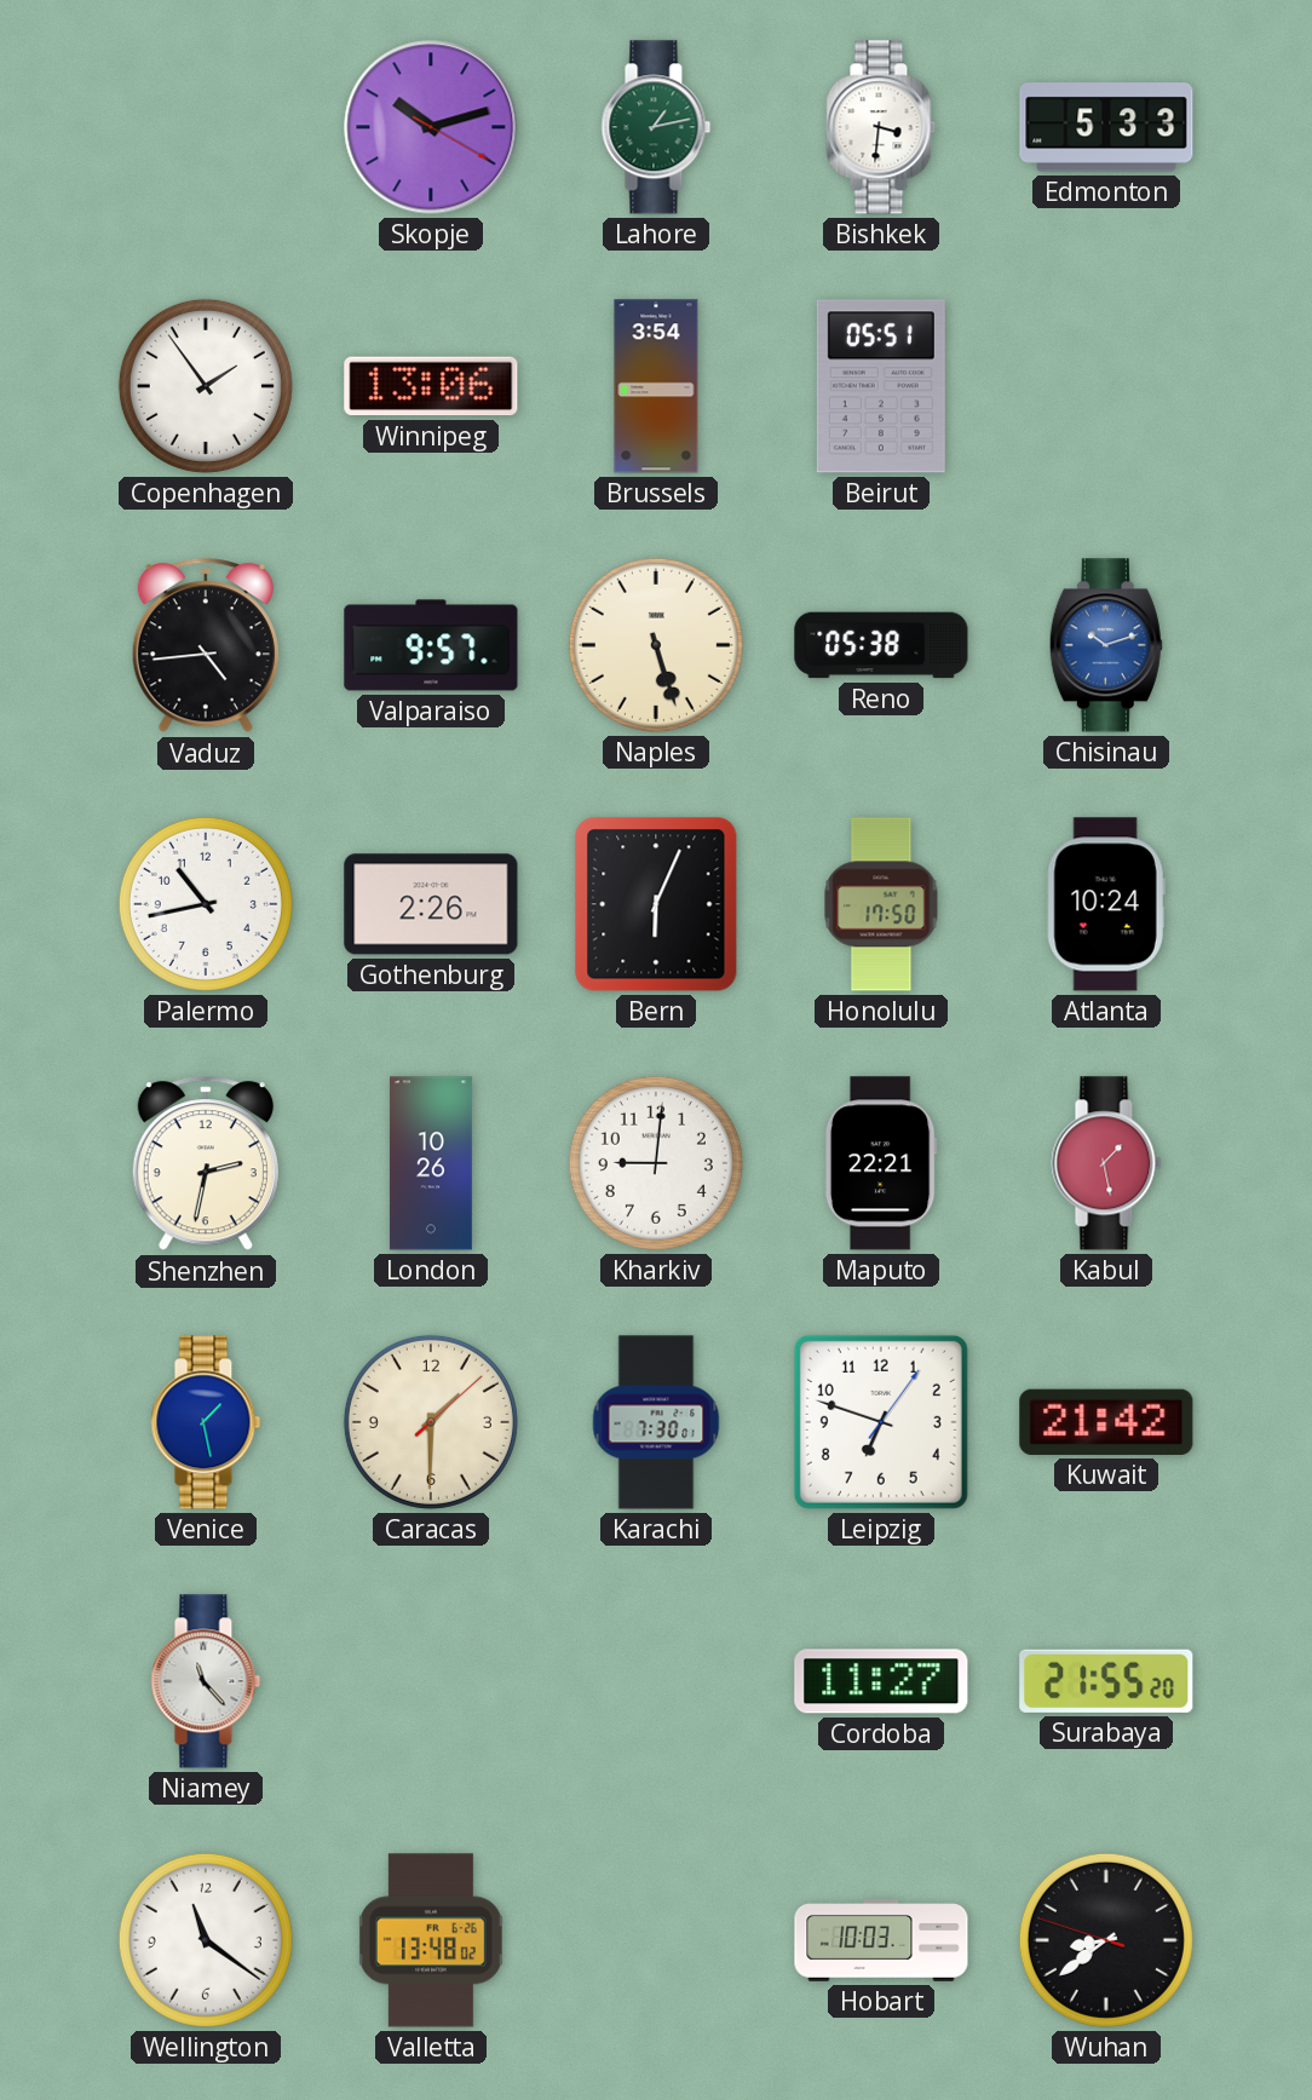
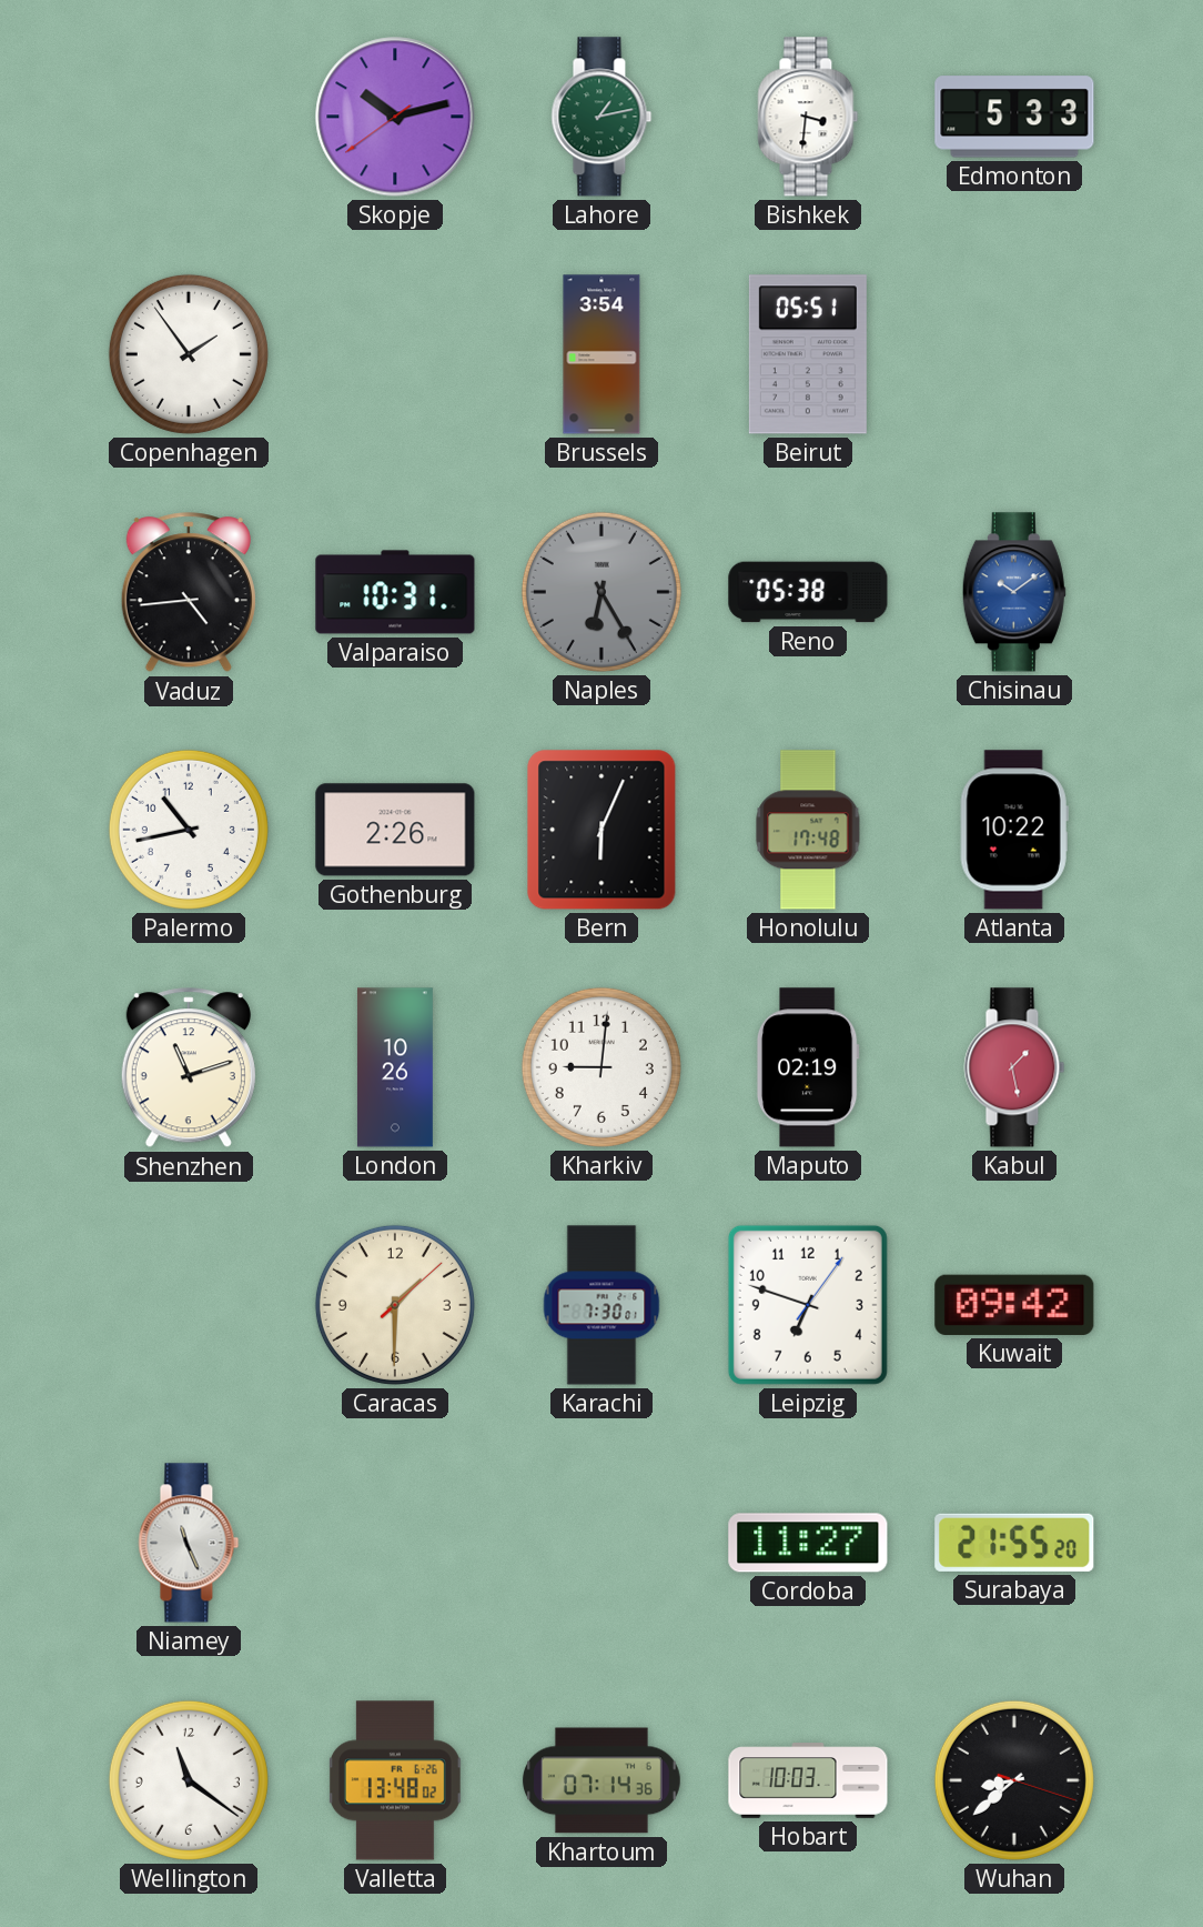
Skopje: 10:12:20 -> 10:12:39
Winnipeg: 13:06 -> none
Valparaiso: 9:57 -> 10:31
Naples: 5:27 -> 6:25
Naples dial: cream -> grey
Chisinau: 10:12 -> 10:09
Honolulu: 17:50 -> 17:48
Atlanta: 10:24 -> 10:22
Shenzhen: 2:32 -> 11:12
Maputo: 22:21 -> 02:19
Venice: 1:28 -> none
Kuwait: 21:42 -> 09:42
Niamey: 11:23 -> 11:26
Khartoum: none -> 07:14
Wuhan: 8:38:48 -> 8:38:18
